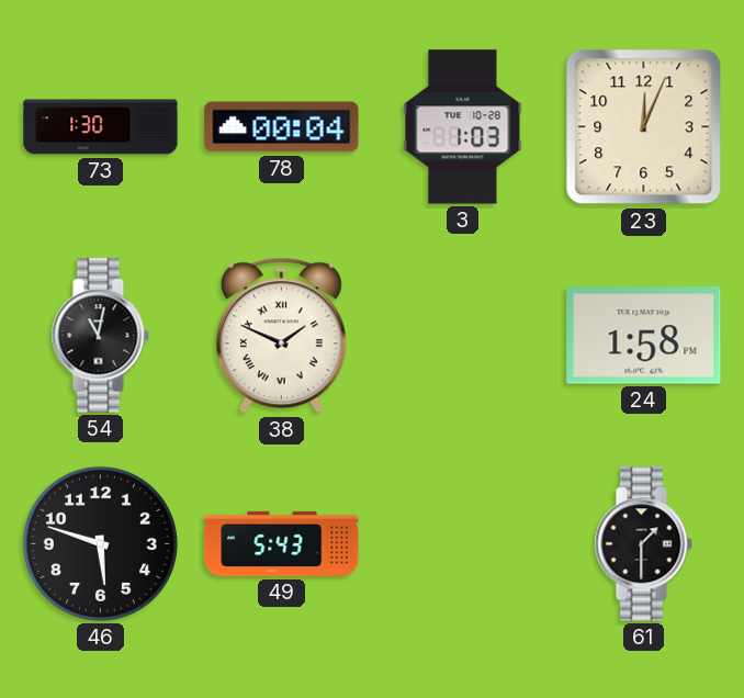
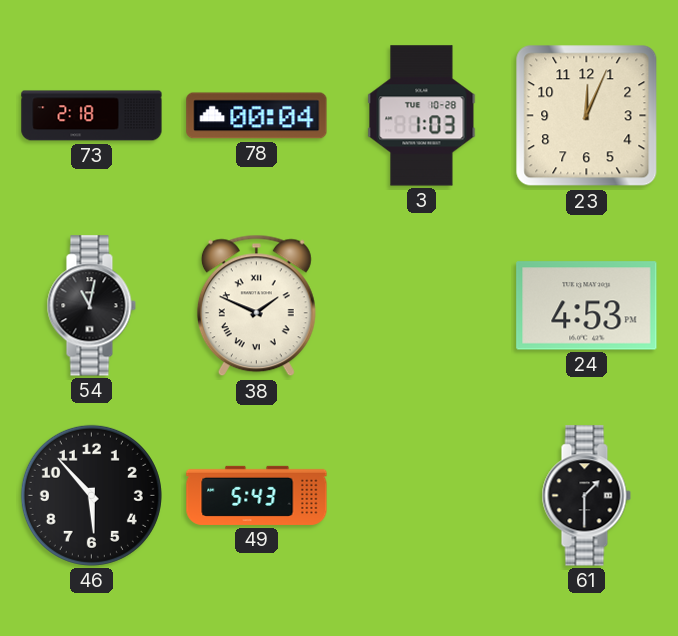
73: 1:30 -> 2:18
24: 1:58 -> 4:53
46: 5:48 -> 5:53
